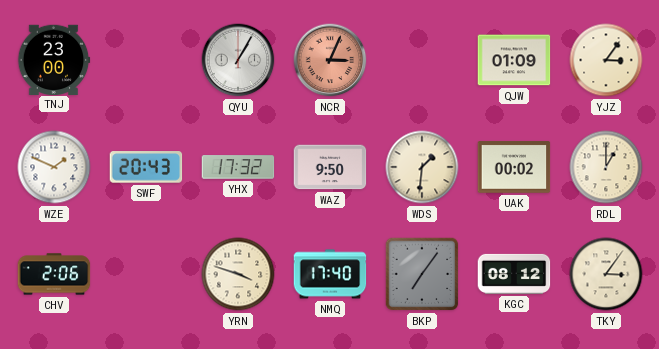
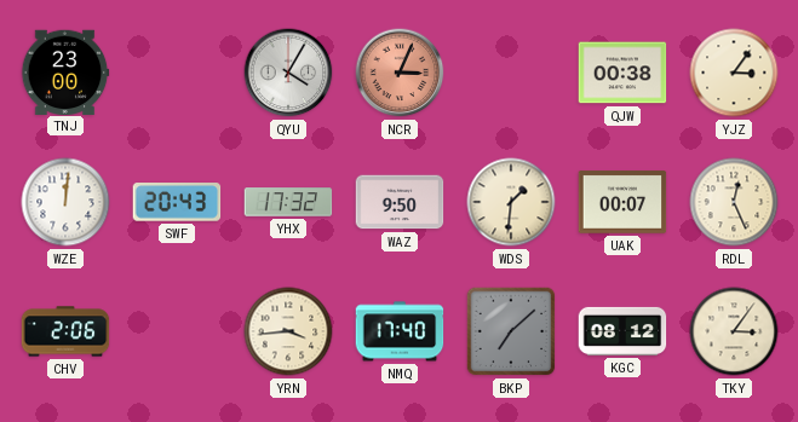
QYU: 1:05 -> 4:05
QJW: 01:09 -> 00:38
WZE: 1:49 -> 12:01
UAK: 00:02 -> 00:07
RDL: 1:00 -> 12:26
YRN: 3:48 -> 3:44
BKP: 7:06 -> 7:08
